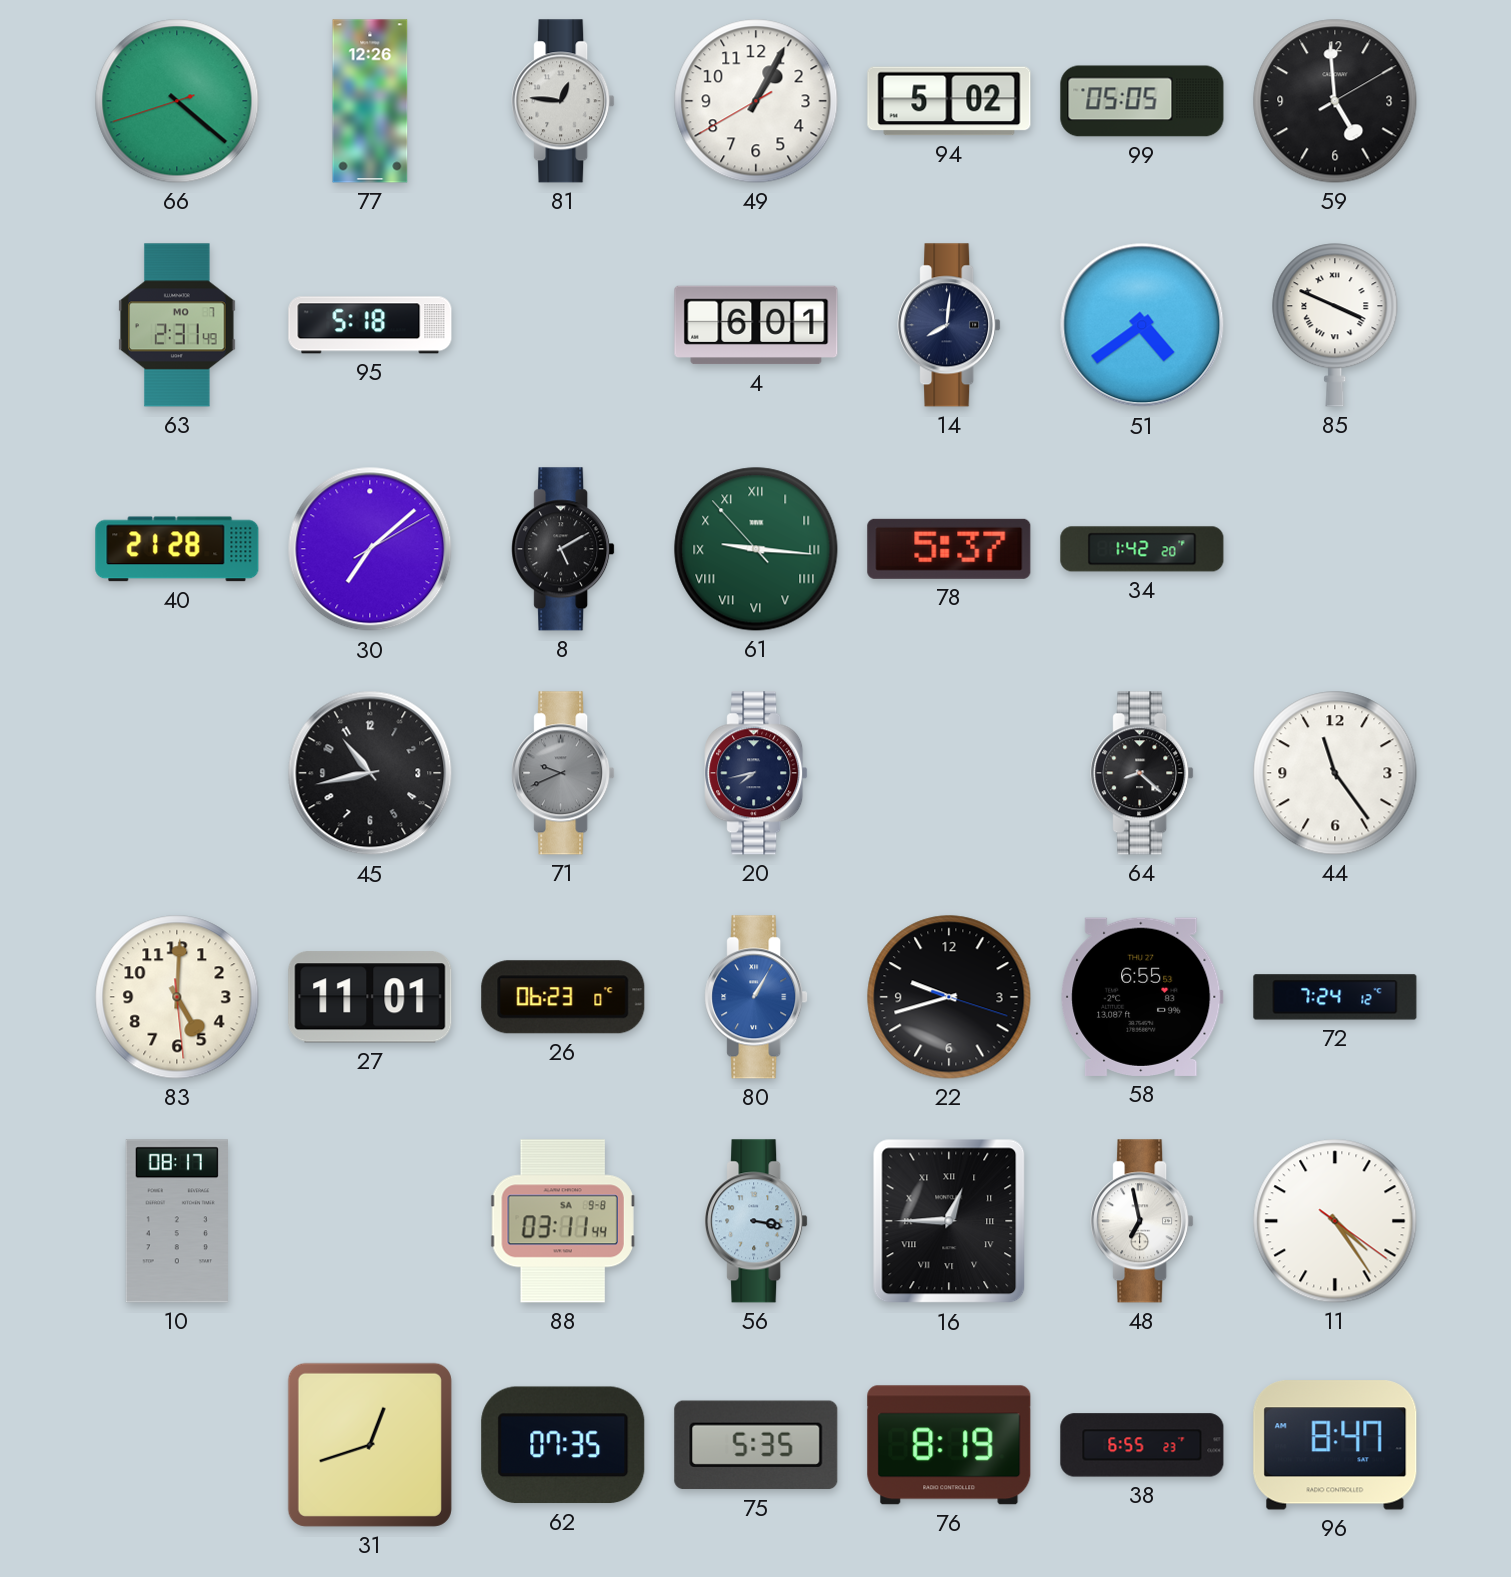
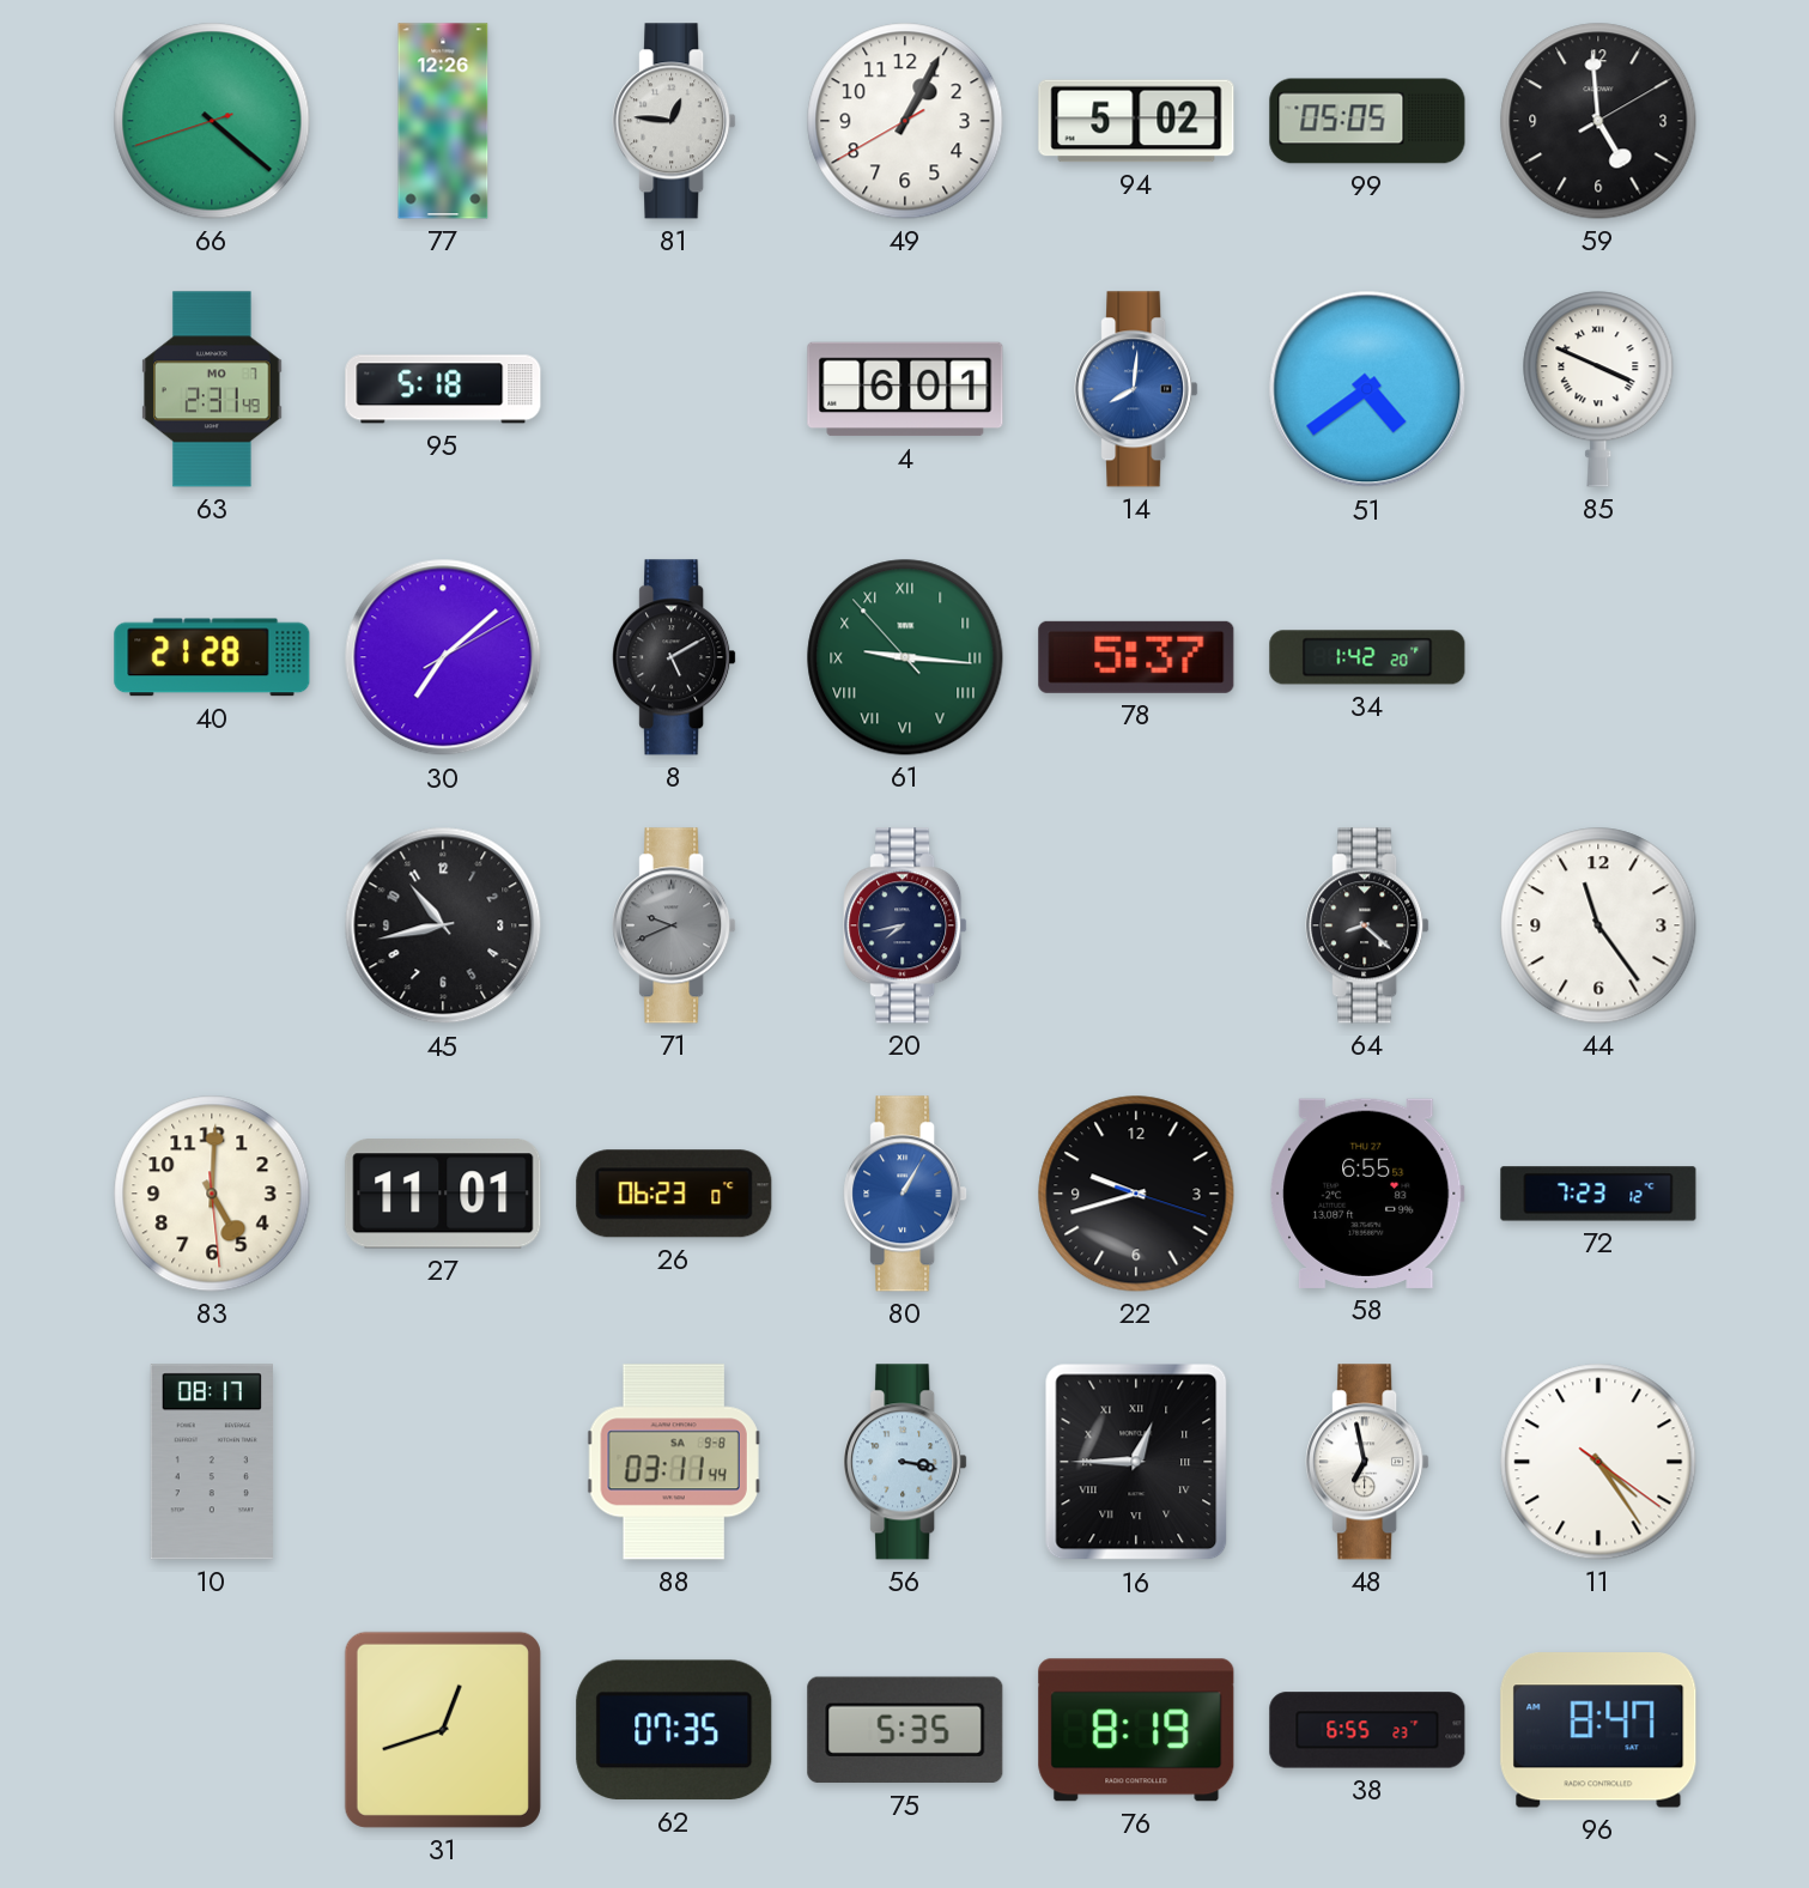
14 dial: navy -> blue
72: 7:24 -> 7:23
